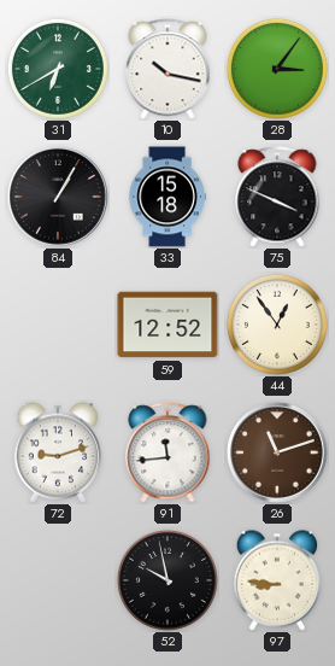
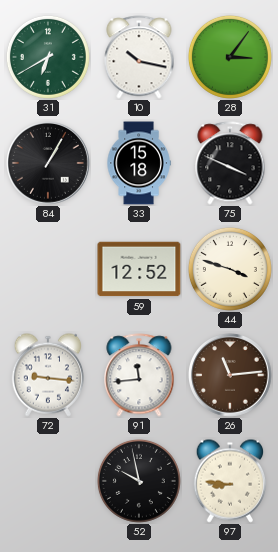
44: 12:54 -> 3:48
72: 9:12 -> 9:16
26: 11:12 -> 11:14
